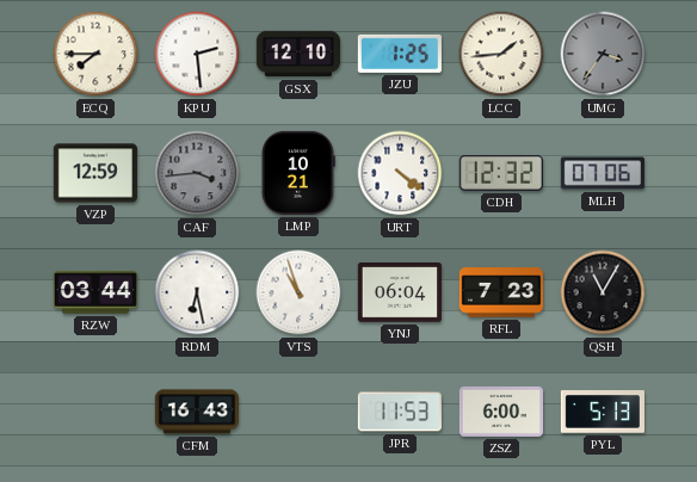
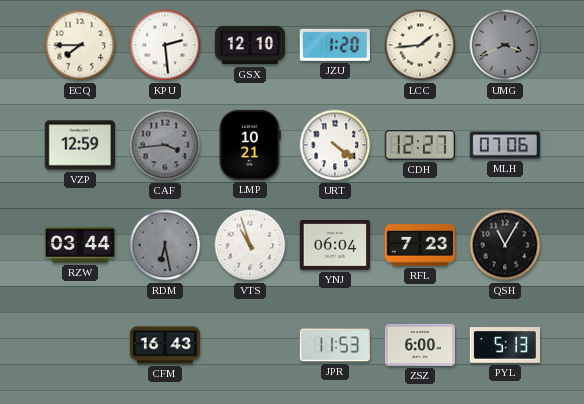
JZU: 1:25 -> 1:20
UMG: 3:36 -> 3:41
CDH: 12:32 -> 12:27
RDM dial: white -> grey
